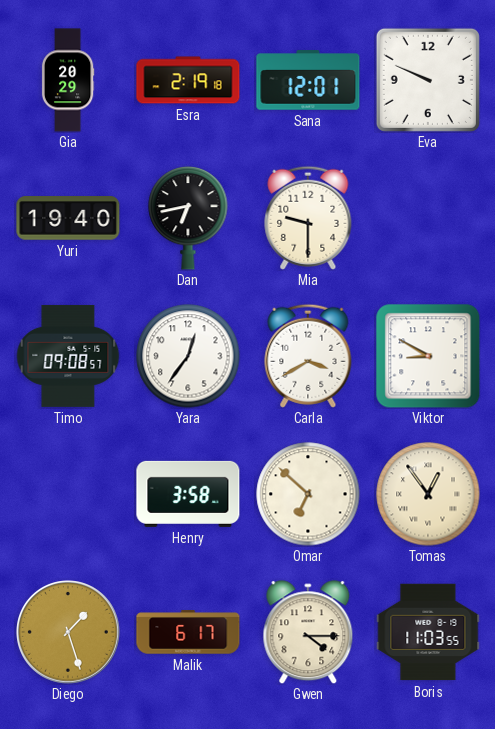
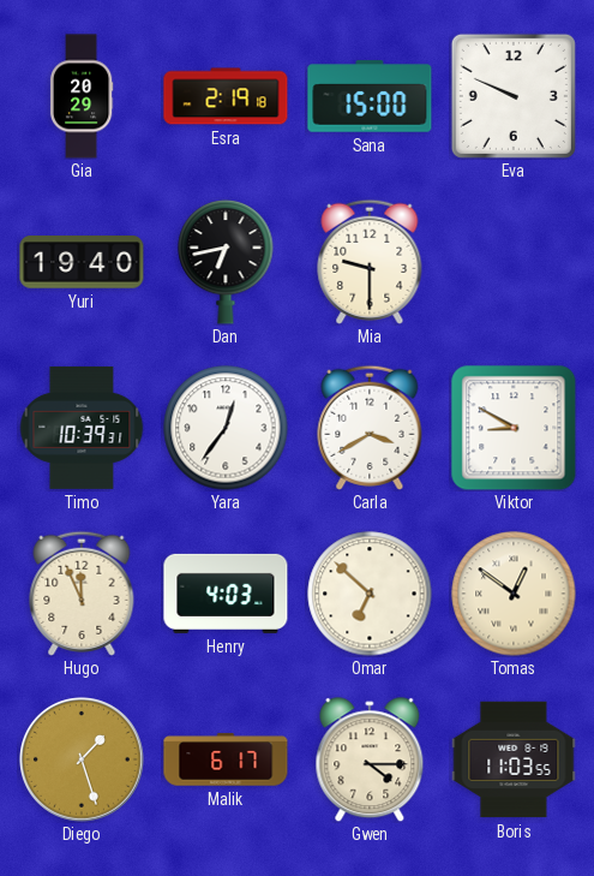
Sana: 12:01 -> 15:00
Timo: 09:08 -> 10:39
Hugo: none -> 11:56
Henry: 3:58 -> 4:03
Tomas: 12:54 -> 12:51
